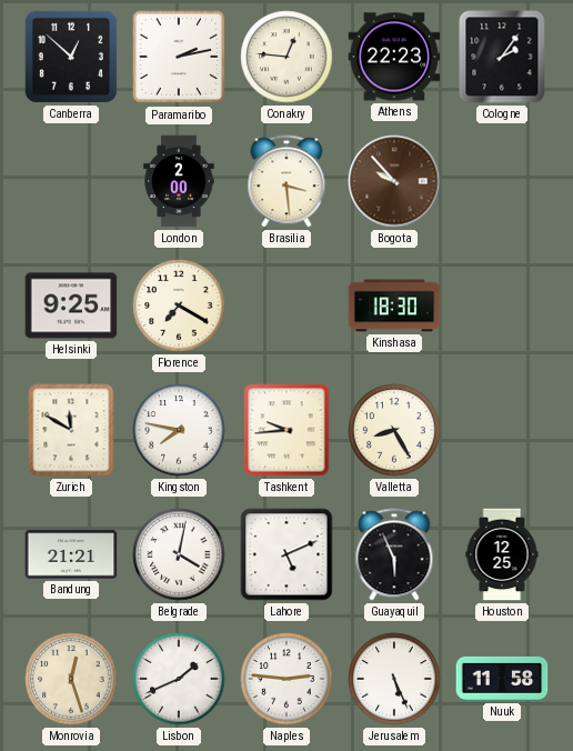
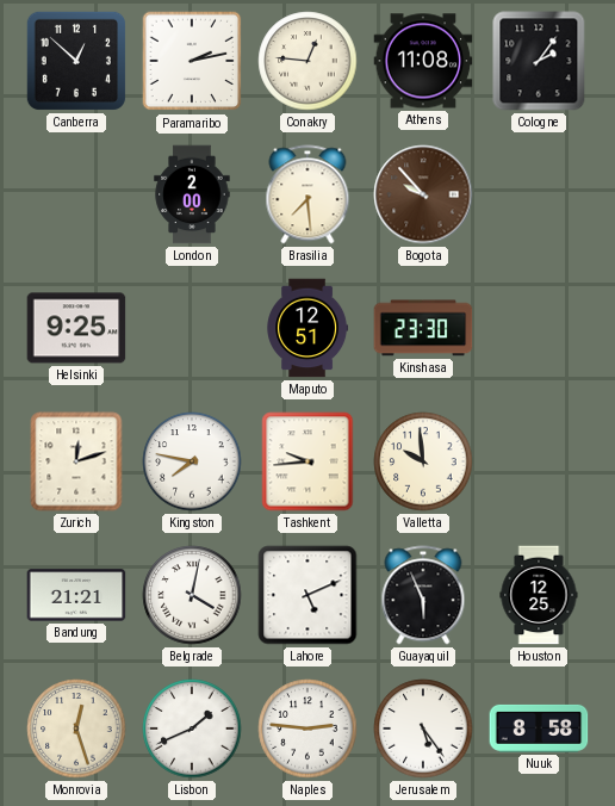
Athens: 22:23 -> 11:08
Brasilia: 3:29 -> 7:29
Florence: 7:20 -> none
Maputo: none -> 12:51
Kinshasa: 18:30 -> 23:30
Zurich: 11:50 -> 12:12
Valletta: 8:25 -> 9:59
Jerusalem: 5:26 -> 5:24
Nuuk: 11:58 -> 8:58
